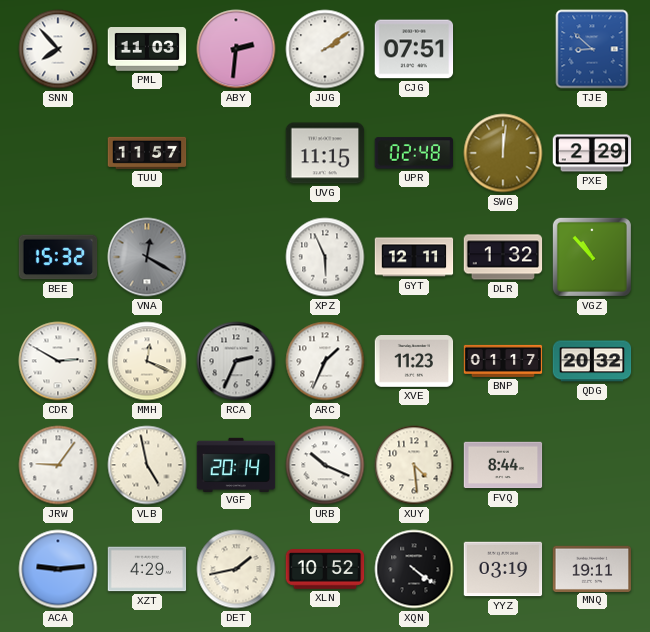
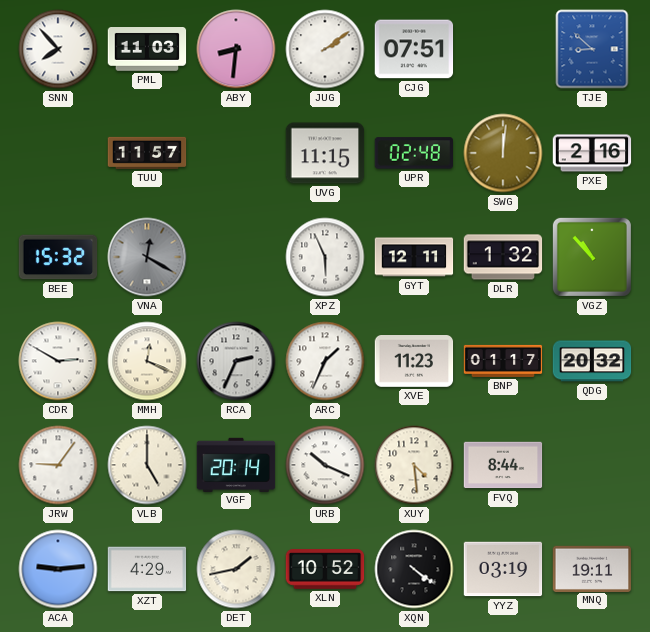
ABY: 2:31 -> 8:31
PXE: 2:29 -> 2:16
VLB: 4:58 -> 5:00
